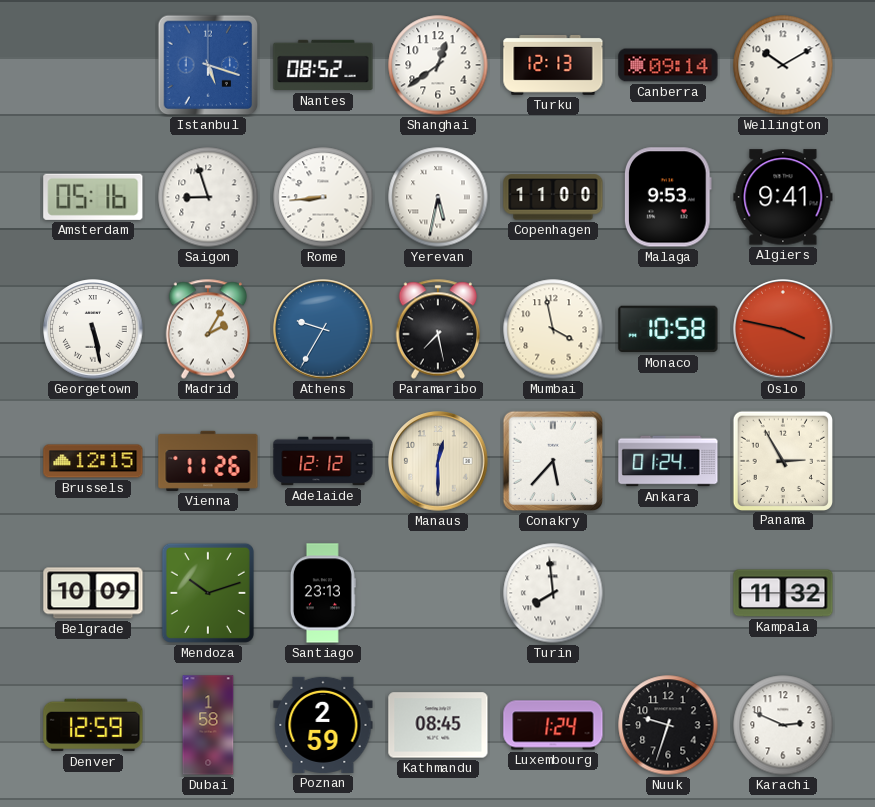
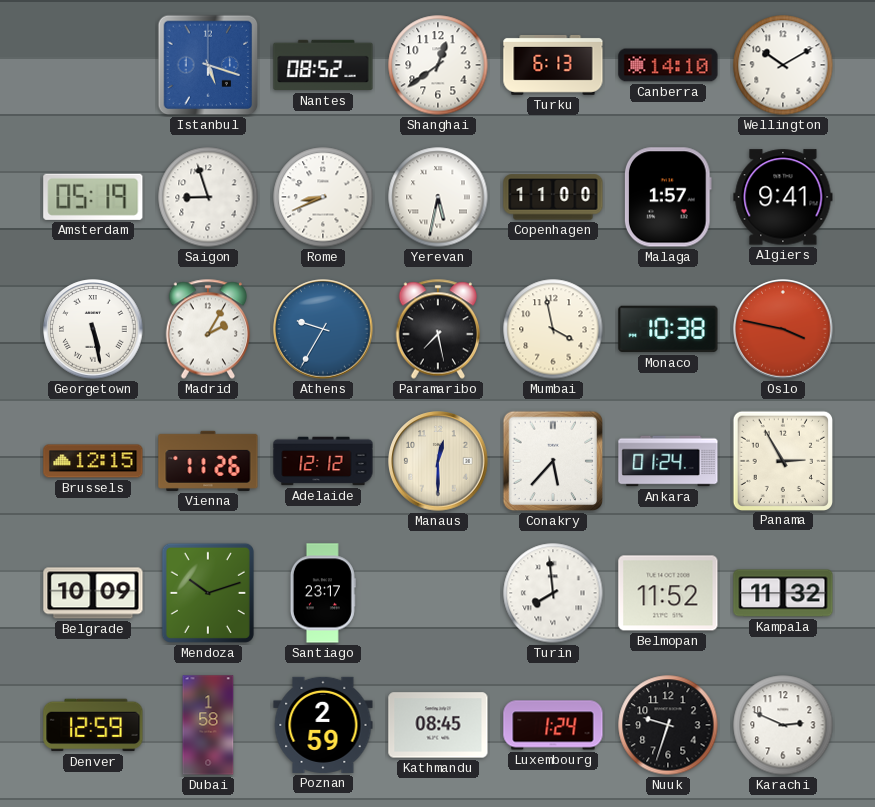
Turku: 12:13 -> 6:13
Canberra: 09:14 -> 14:10
Amsterdam: 05:16 -> 05:19
Rome: 8:44 -> 8:41
Malaga: 9:53 -> 1:57
Monaco: 10:58 -> 10:38
Santiago: 23:13 -> 23:17
Belmopan: none -> 11:52
